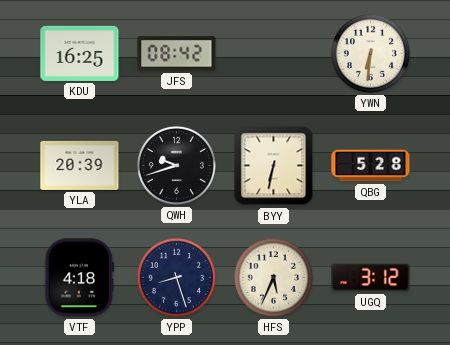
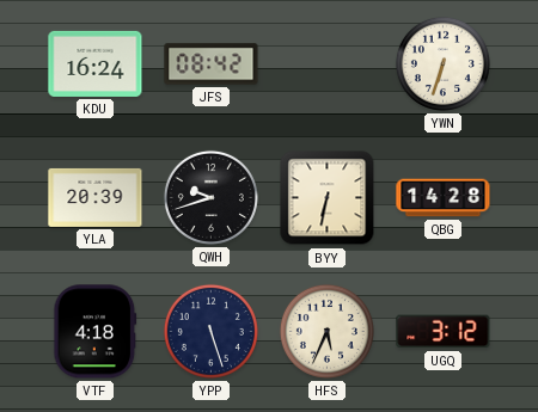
KDU: 16:25 -> 16:24
YWN: 6:31 -> 6:33
QBG: 5:28 -> 14:28
YPP: 8:27 -> 5:27
